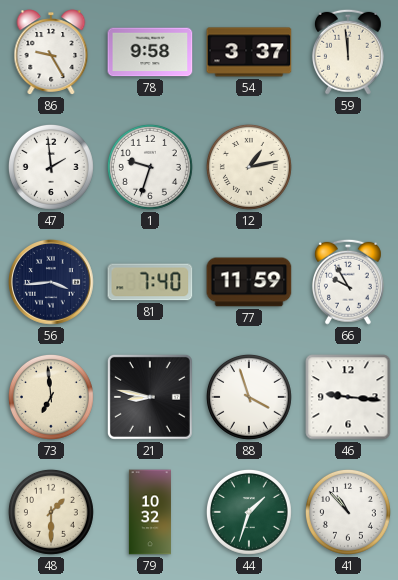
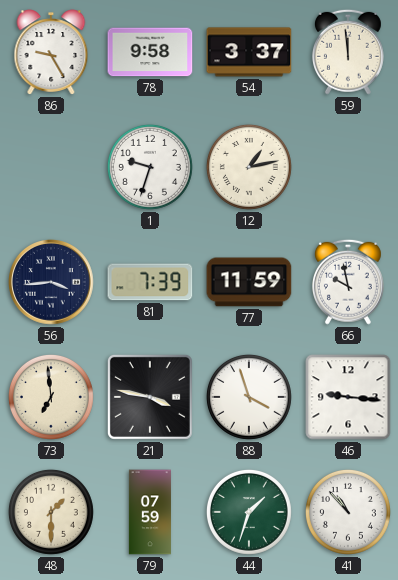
47: 1:59 -> none
81: 7:40 -> 7:39
66: 9:55 -> 9:58
21: 8:47 -> 3:47
79: 10:32 -> 07:59
